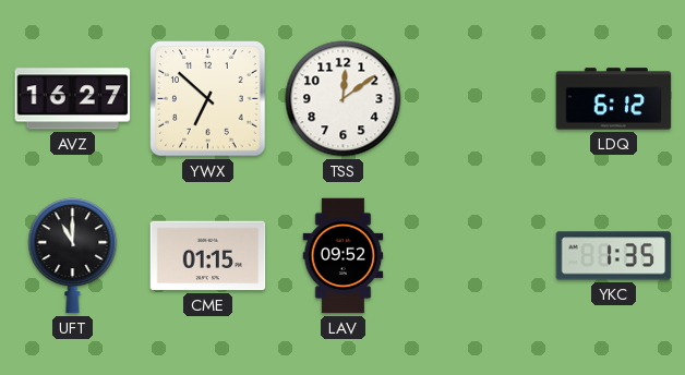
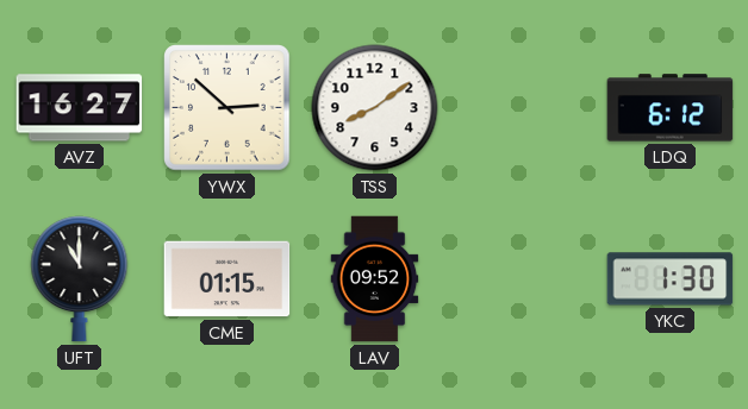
YWX: 6:52 -> 2:52
TSS: 12:09 -> 8:09
YKC: 1:35 -> 1:30
